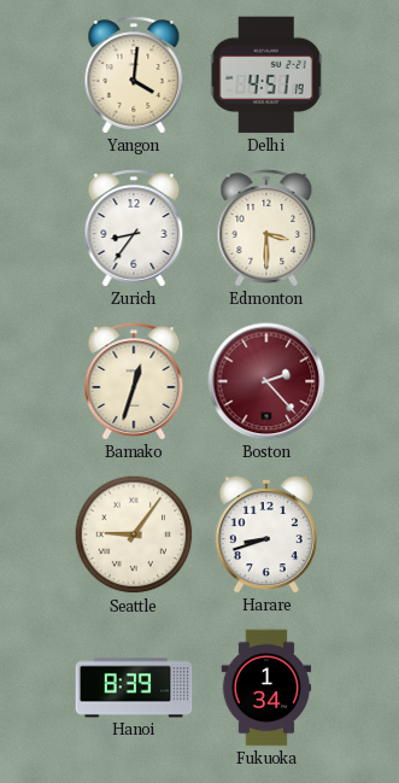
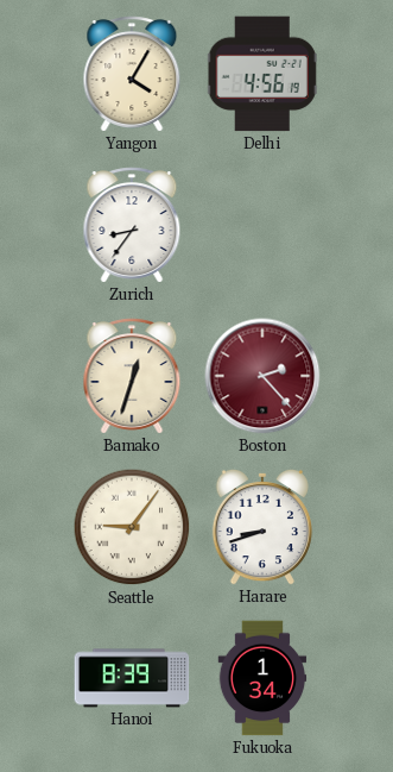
Yangon: 4:01 -> 4:05
Delhi: 4:51 -> 4:56
Edmonton: 3:30 -> none
